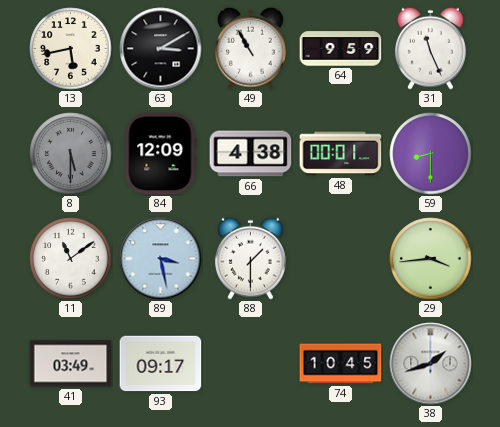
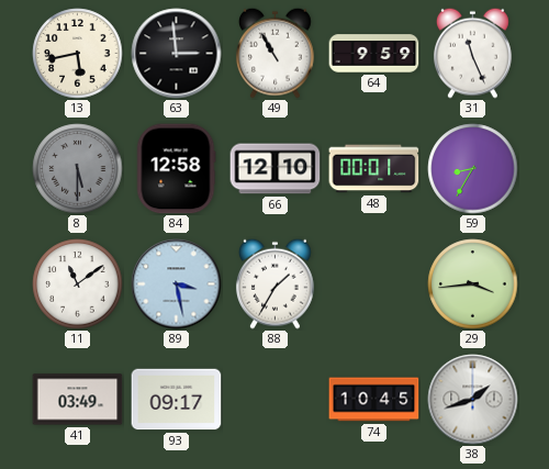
63: 3:10 -> 2:59
84: 12:09 -> 12:58
66: 4:38 -> 12:10
59: 8:30 -> 8:35
88: 1:30 -> 1:35
